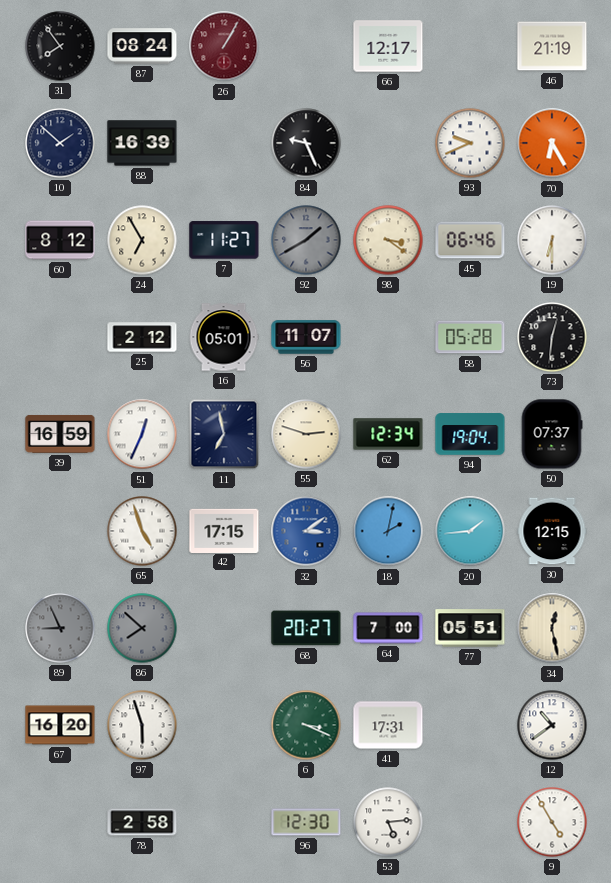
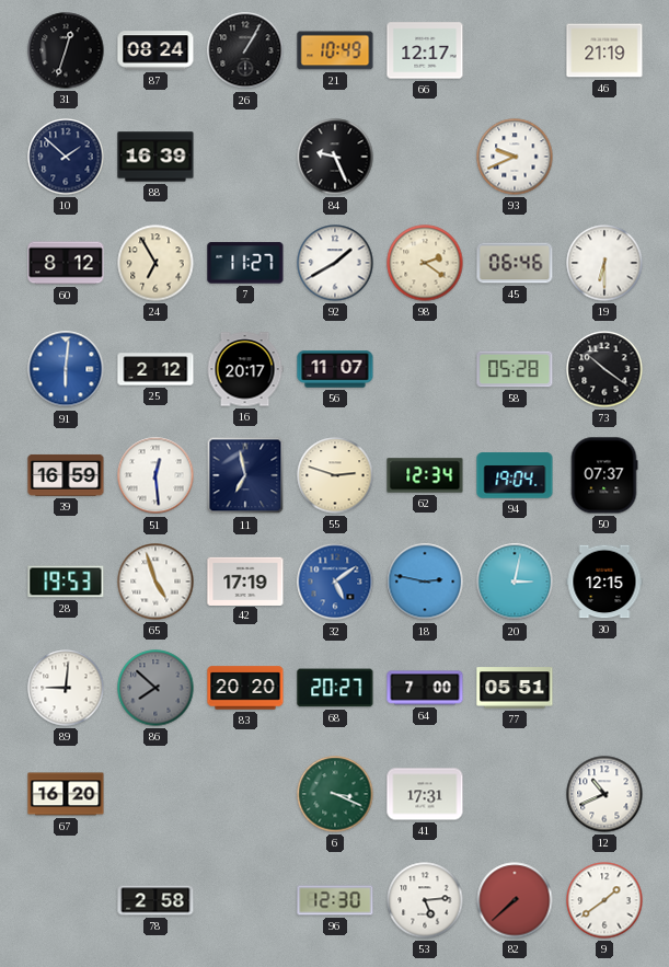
31: 7:54 -> 12:33
26 dial: burgundy -> black
21: none -> 10:49
70: 6:25 -> none
92 dial: grey -> white
98: 3:21 -> 2:21
91: none -> 6:01
16: 05:01 -> 20:17
73: 12:31 -> 10:21
51: 12:34 -> 12:29
28: none -> 19:53
42: 17:15 -> 17:19
32: 3:09 -> 5:09
18: 2:02 -> 2:47
20: 1:44 -> 3:02
89: 8:56 -> 9:01
89 dial: grey -> white
83: none -> 20:20
34: 12:28 -> none
97: 5:57 -> none
12: 10:39 -> 10:41
82: none -> 7:38
9: 4:55 -> 1:39
